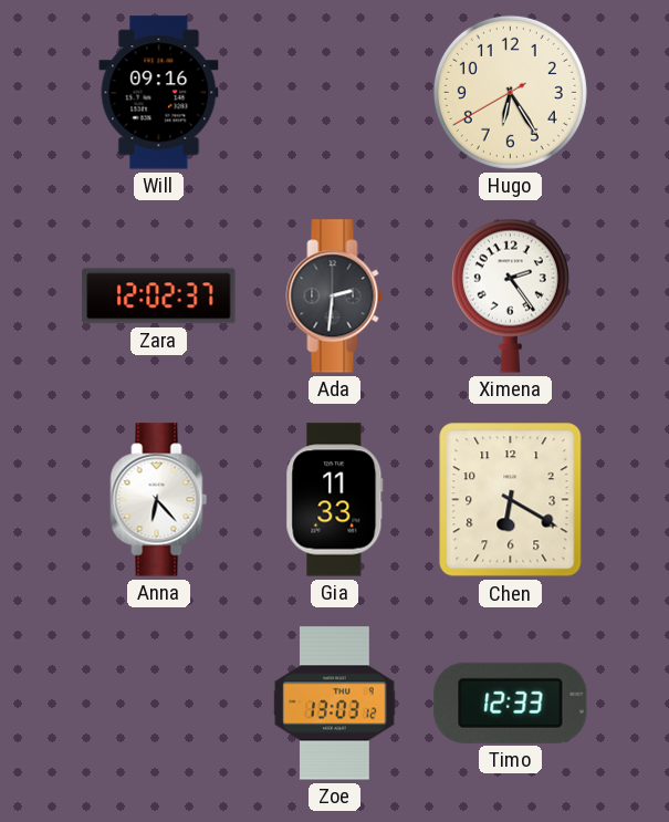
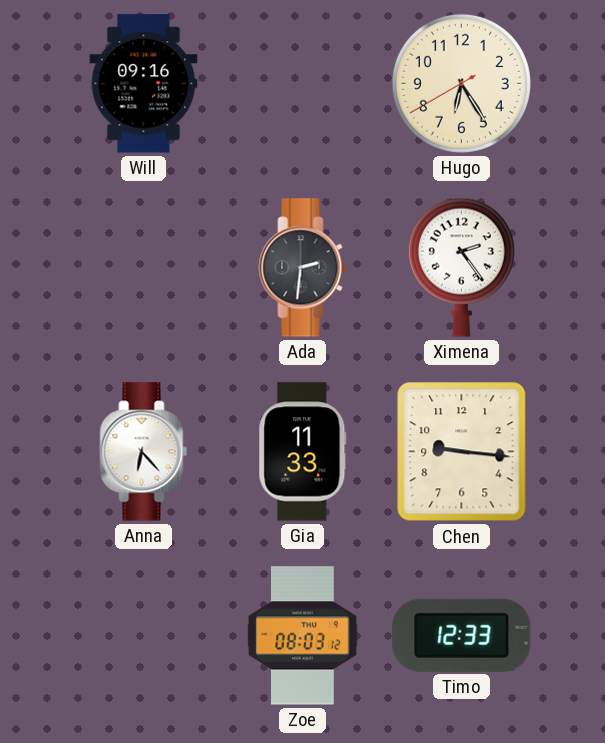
Zara: 12:02 -> none
Chen: 6:20 -> 9:16
Zoe: 13:03 -> 08:03
